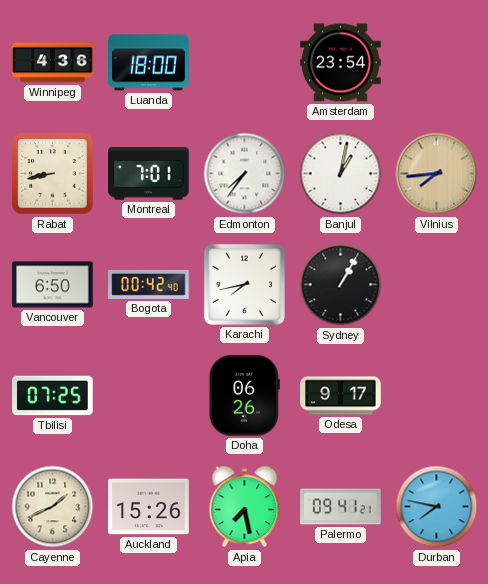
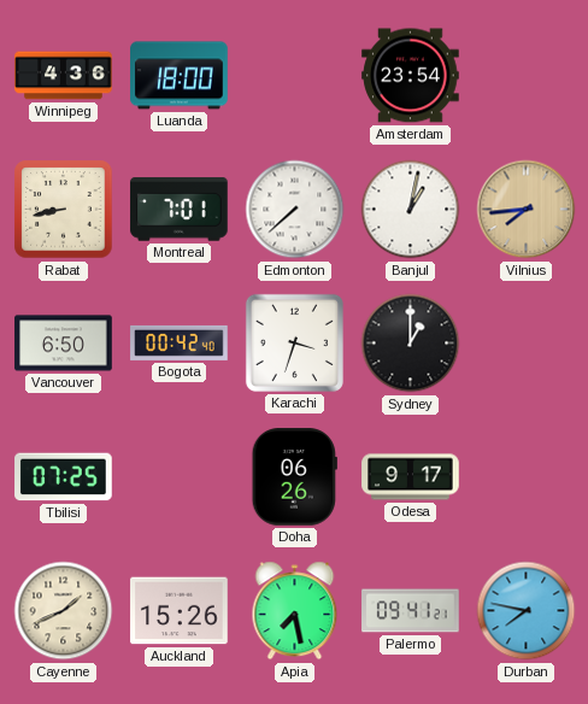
Edmonton: 7:36 -> 7:38
Karachi: 7:43 -> 3:33
Sydney: 1:05 -> 1:00
